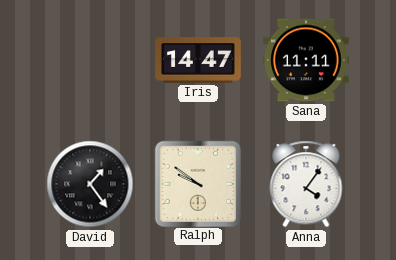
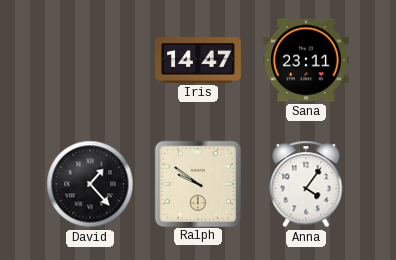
Sana: 11:11 -> 23:11
David: 1:24 -> 1:23
